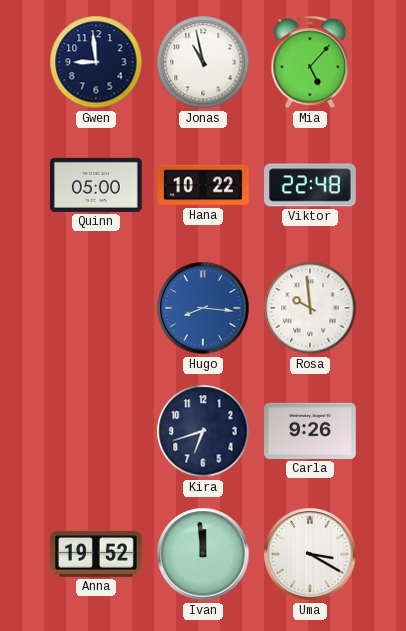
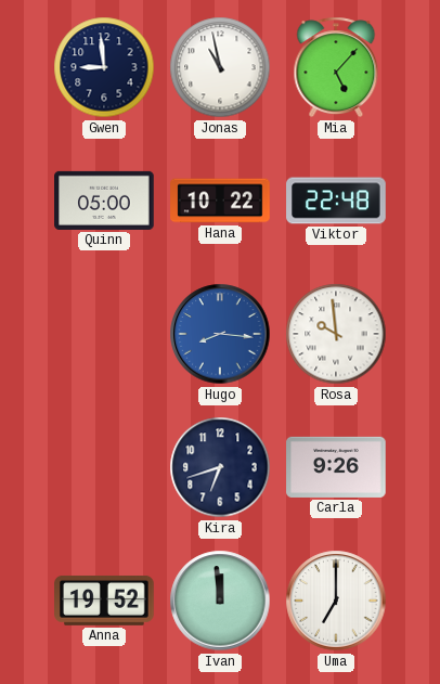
Uma: 3:20 -> 7:00
